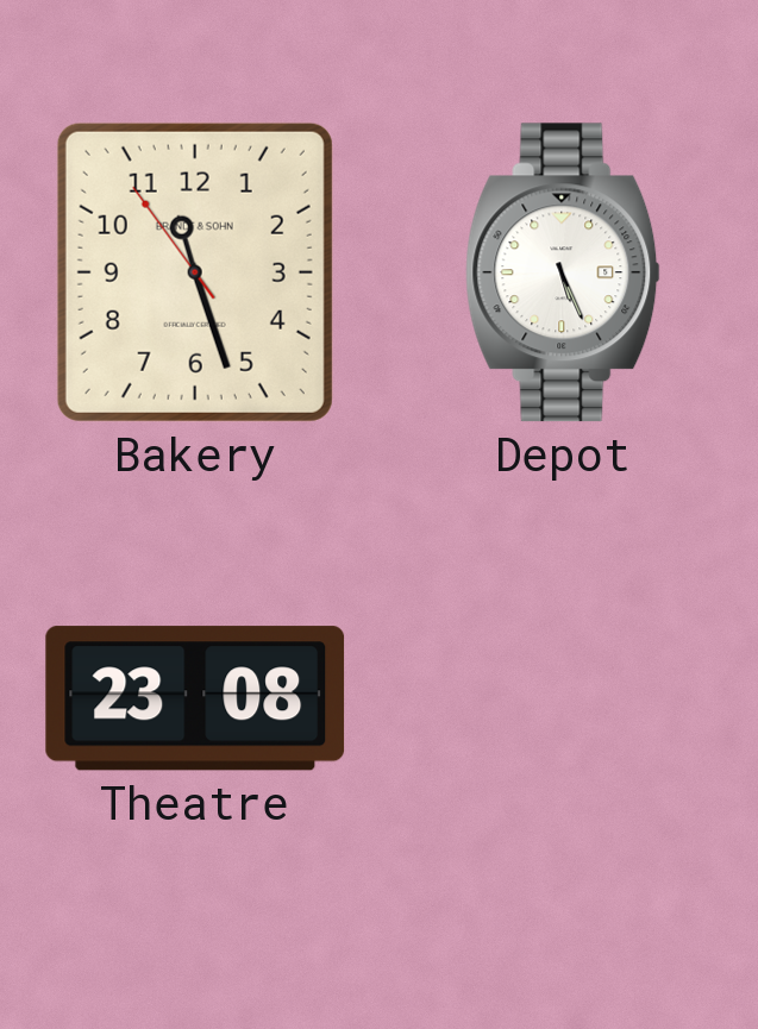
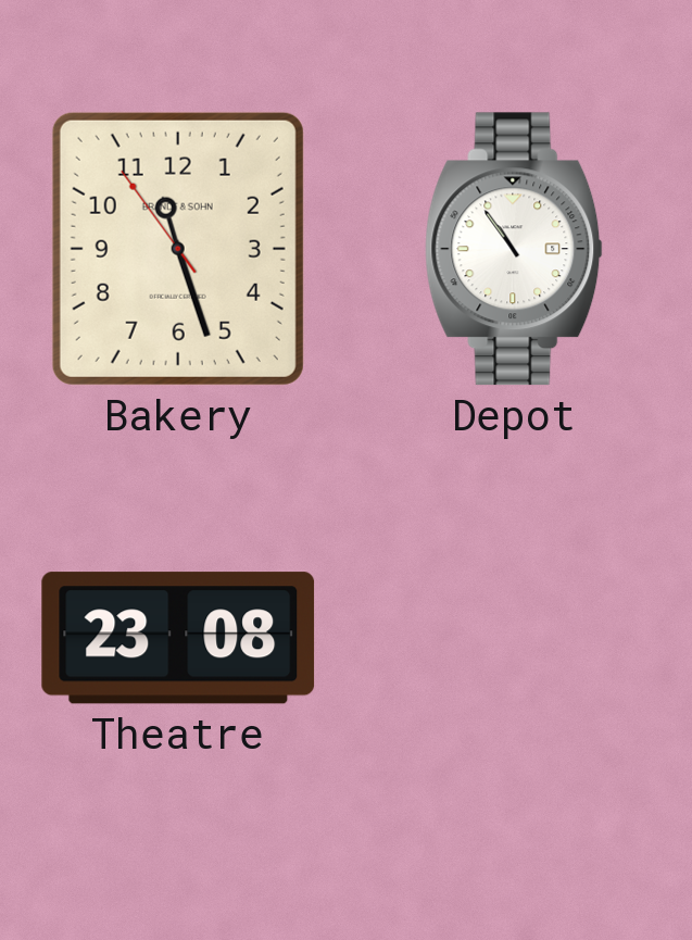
Depot: 5:26 -> 10:54
